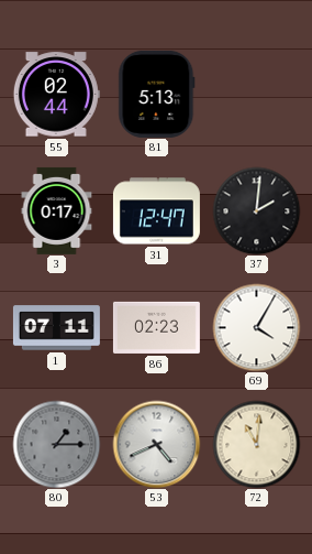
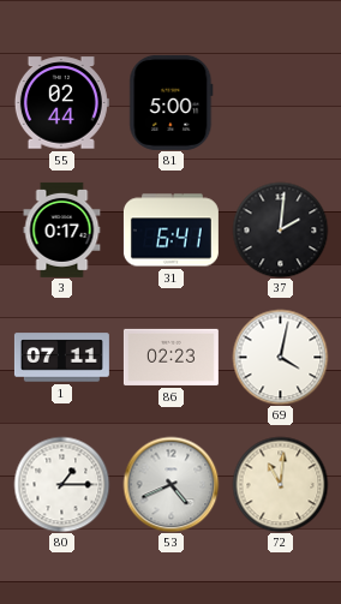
81: 5:13 -> 5:00
31: 12:47 -> 6:41
69: 4:05 -> 4:02
80 dial: grey -> white
